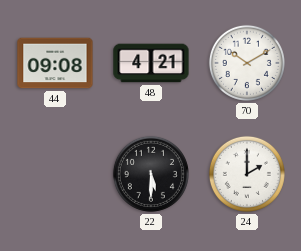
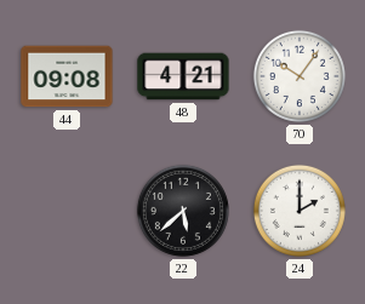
70: 10:10 -> 10:06
22: 5:30 -> 5:38
